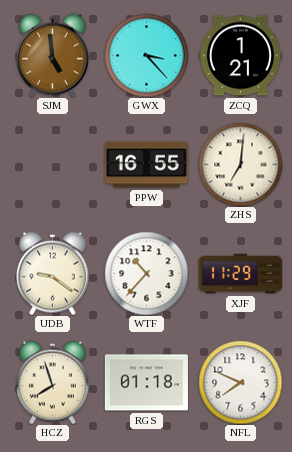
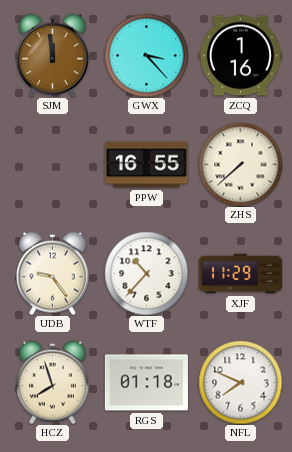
SJM: 4:59 -> 11:59
ZCQ: 1:21 -> 1:16
ZHS: 7:01 -> 7:38
UDB: 9:21 -> 9:24
